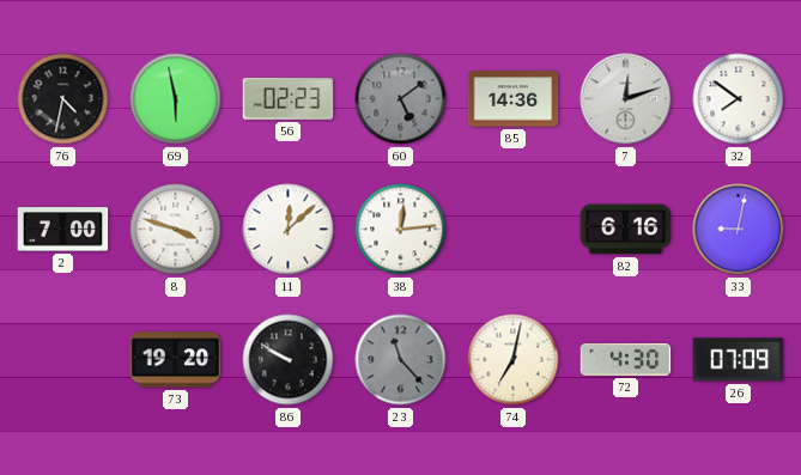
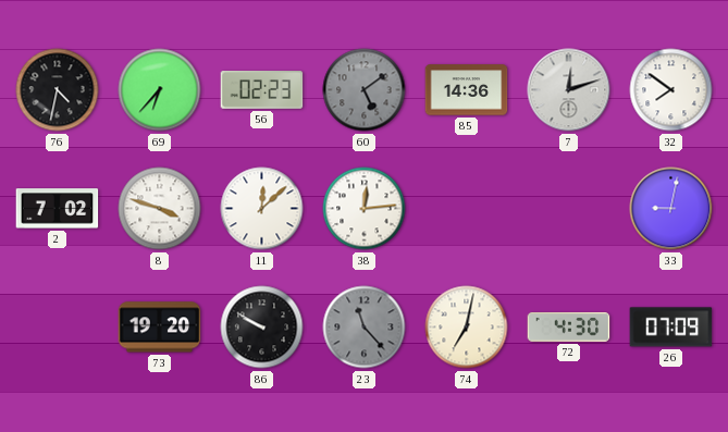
69: 5:58 -> 6:37
2: 7:00 -> 7:02
82: 6:16 -> none
